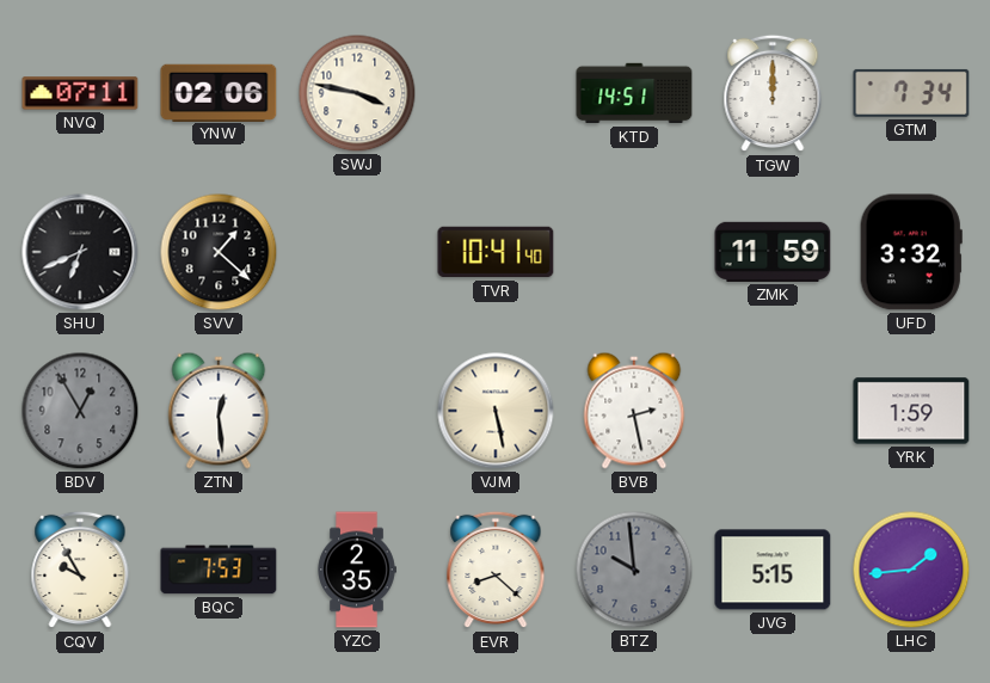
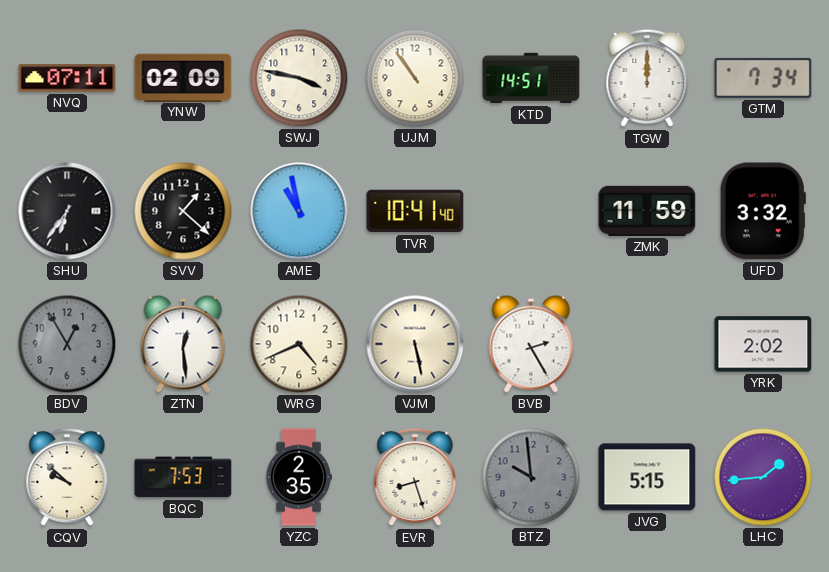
YNW: 02:06 -> 02:09
UJM: none -> 10:54
SHU: 6:41 -> 6:36
AME: none -> 10:58
WRG: none -> 4:41
BVB: 2:28 -> 2:25
YRK: 1:59 -> 2:02
CQV: 9:55 -> 9:52
EVR: 8:22 -> 8:27
